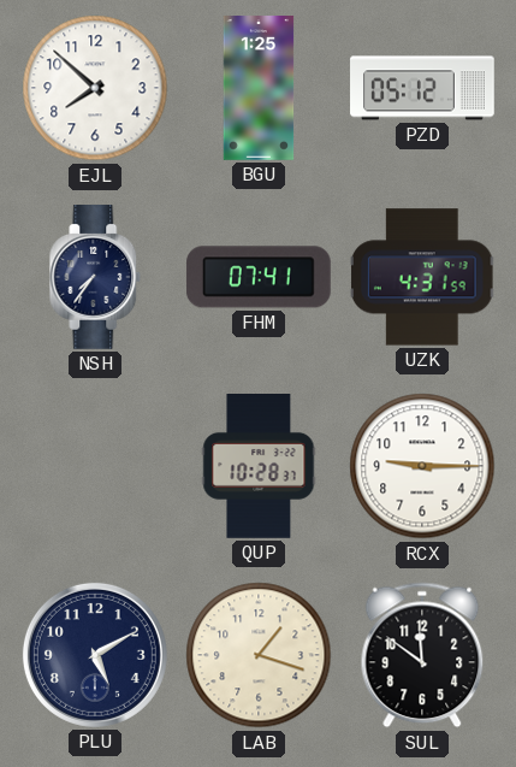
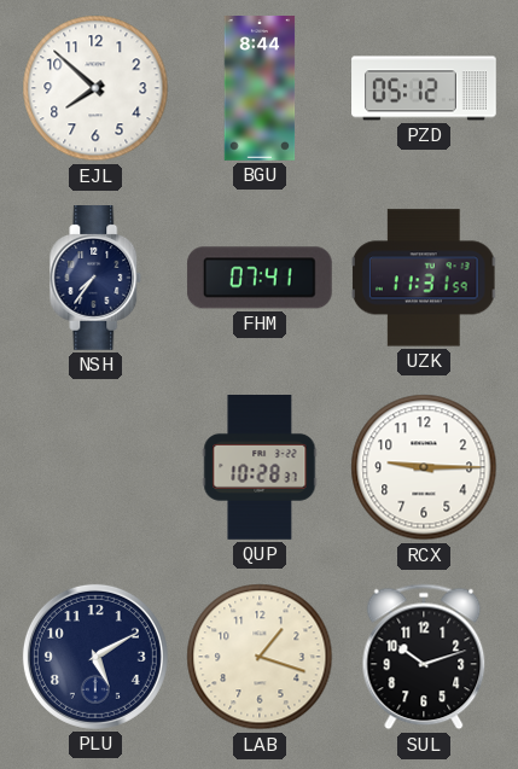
BGU: 1:25 -> 8:44
UZK: 4:31 -> 11:31
SUL: 11:51 -> 10:12
